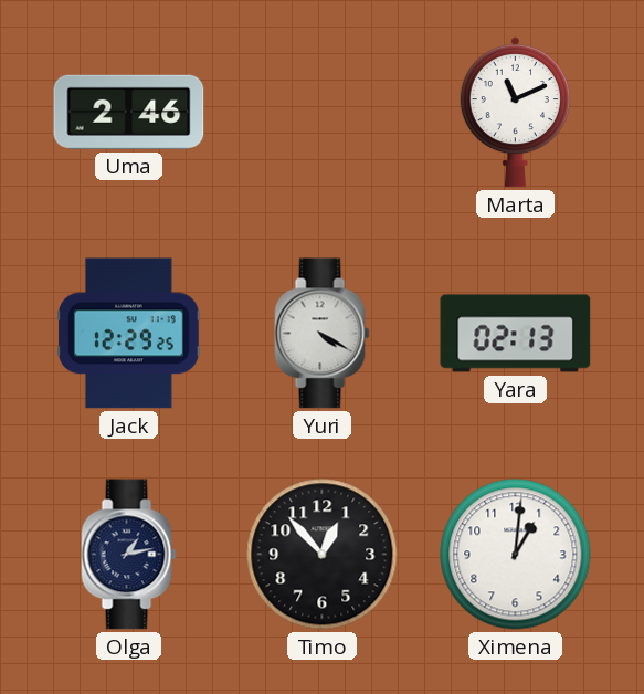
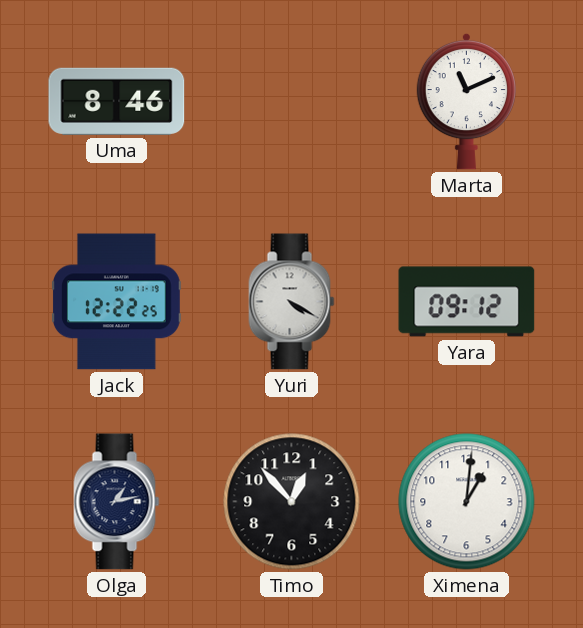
Uma: 2:46 -> 8:46
Jack: 12:29 -> 12:22
Yara: 02:13 -> 09:12
